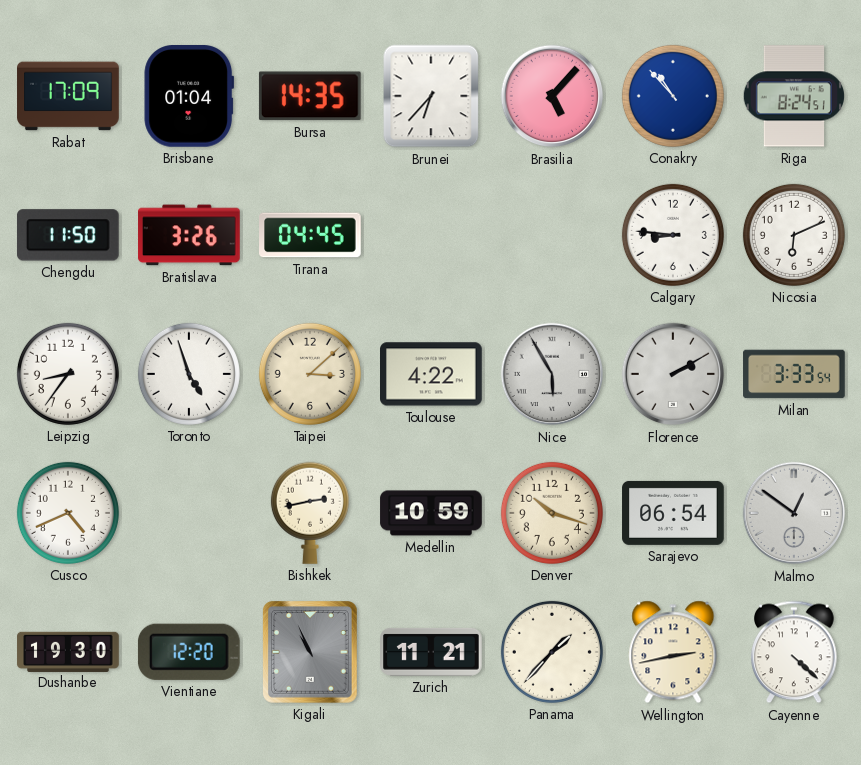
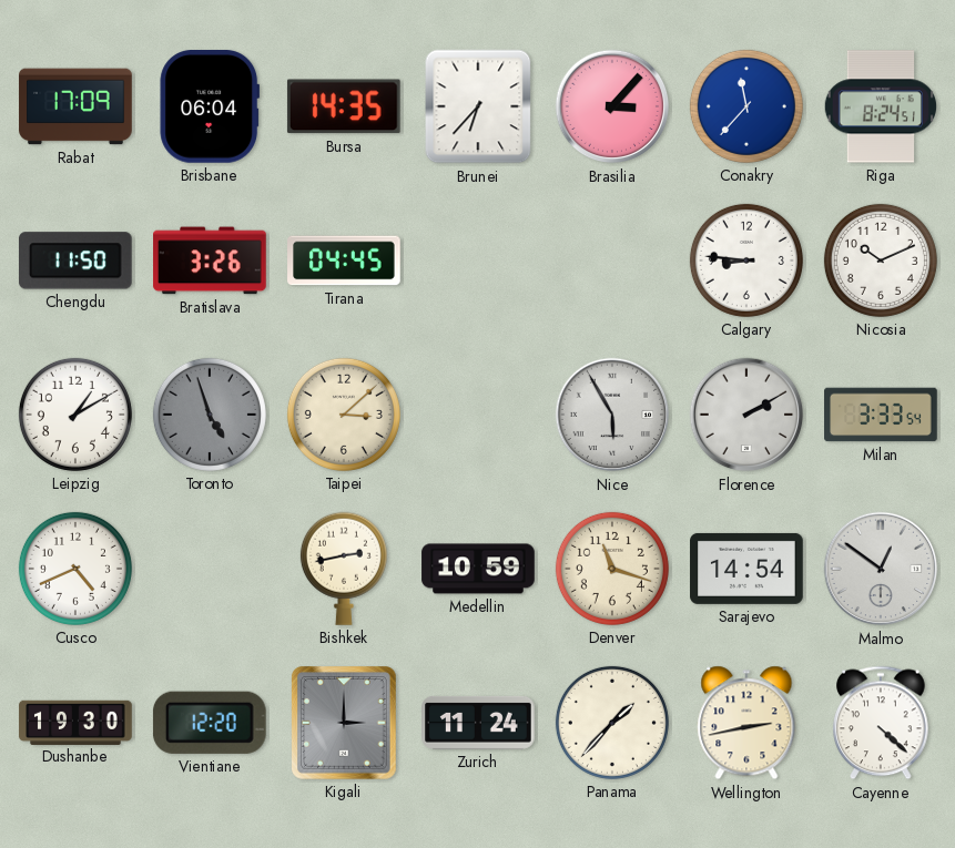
Brisbane: 01:04 -> 06:04
Brasilia: 5:07 -> 3:07
Conakry: 10:53 -> 11:37
Nicosia: 6:11 -> 10:11
Leipzig: 8:36 -> 1:10
Toronto dial: white -> grey
Toulouse: 4:22 -> none
Denver: 10:18 -> 11:18
Sarajevo: 06:54 -> 14:54
Kigali: 10:56 -> 3:00
Zurich: 11:21 -> 11:24
